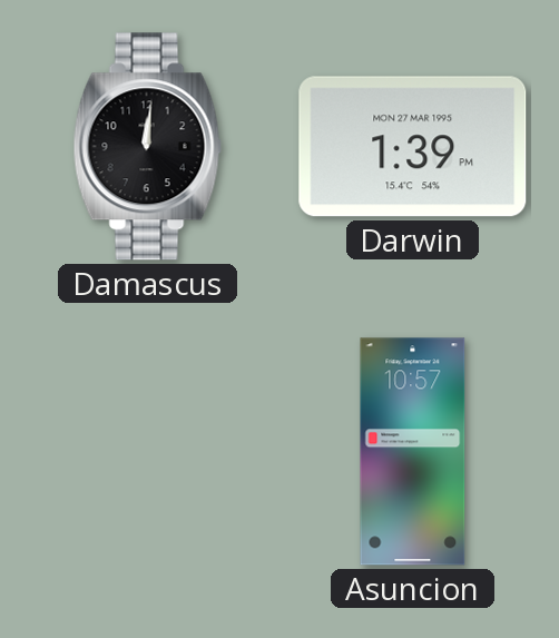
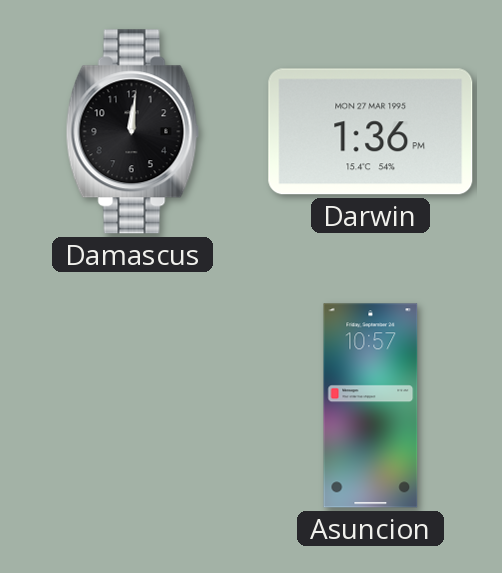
Darwin: 1:39 -> 1:36
